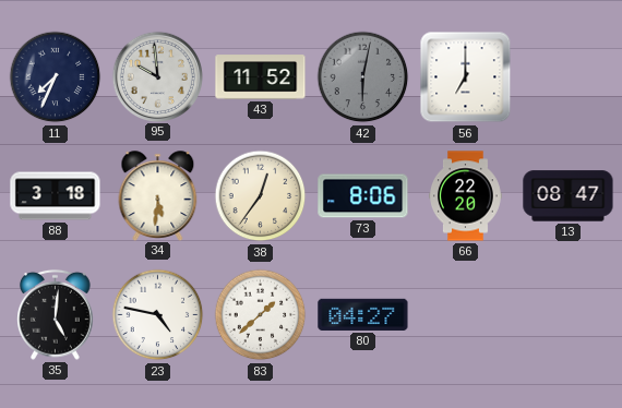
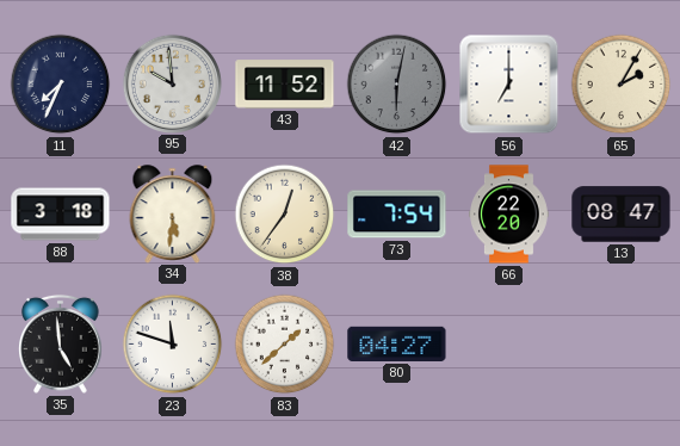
65: none -> 2:05
73: 8:06 -> 7:54
35: 5:01 -> 4:59
23: 4:47 -> 11:48
